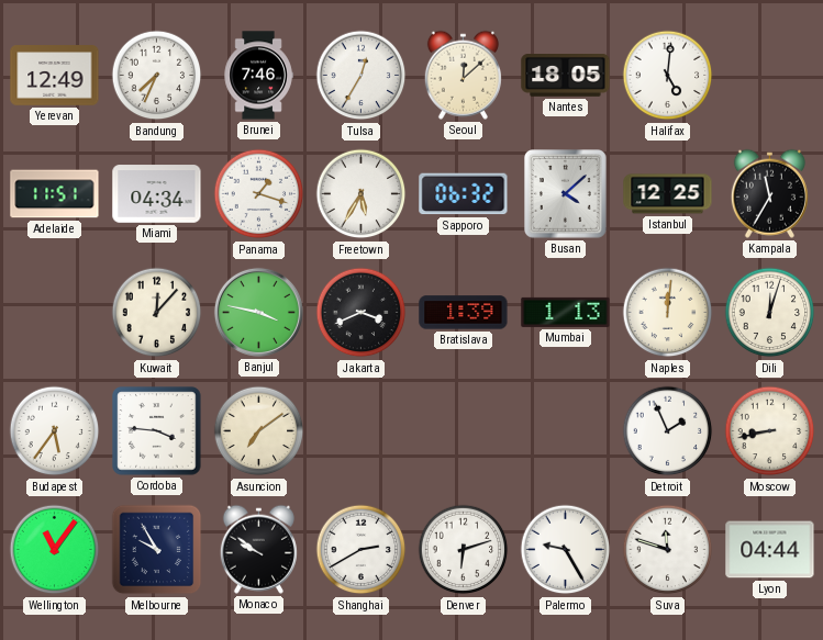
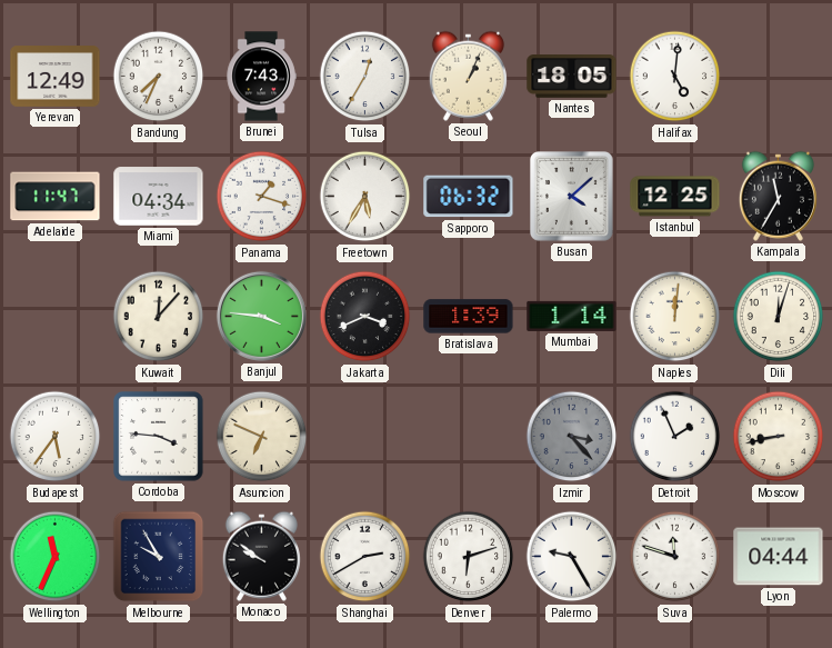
Brunei: 7:46 -> 7:43
Seoul: 12:08 -> 1:04
Adelaide: 11:51 -> 11:47
Banjul: 3:47 -> 3:46
Mumbai: 1:13 -> 1:14
Asuncion: 7:09 -> 6:49
Izmir: none -> 3:23
Wellington: 11:06 -> 11:34
